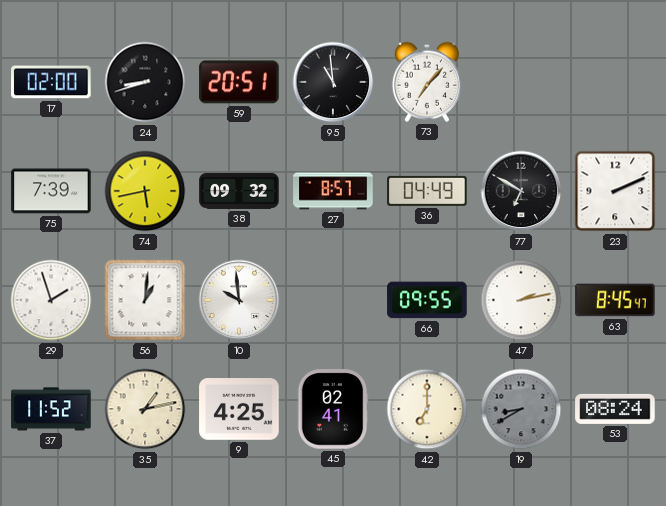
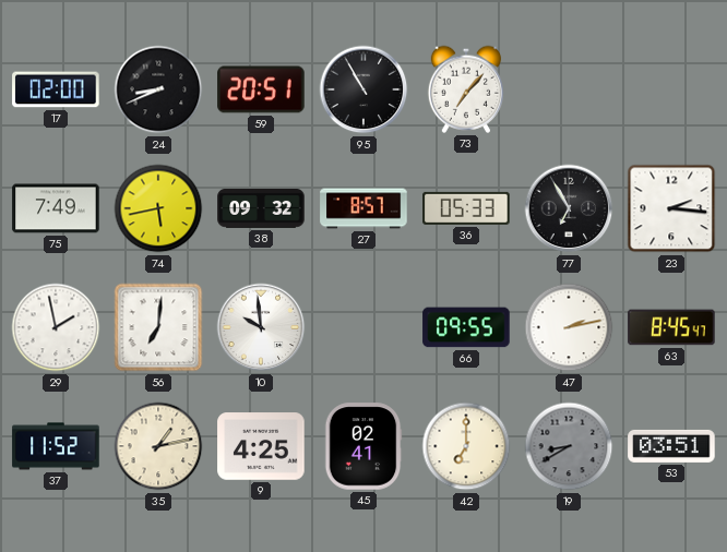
24: 8:42 -> 8:41
95: 10:59 -> 10:55
75: 7:39 -> 7:49
36: 04:49 -> 05:33
77: 6:50 -> 6:55
23: 2:11 -> 2:16
29: 1:57 -> 1:58
56: 1:01 -> 7:01
53: 08:24 -> 03:51
